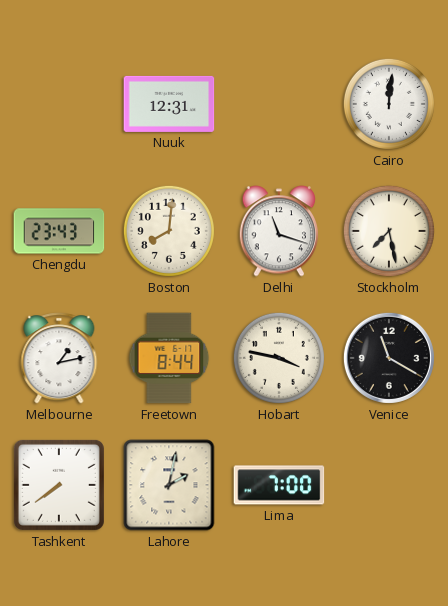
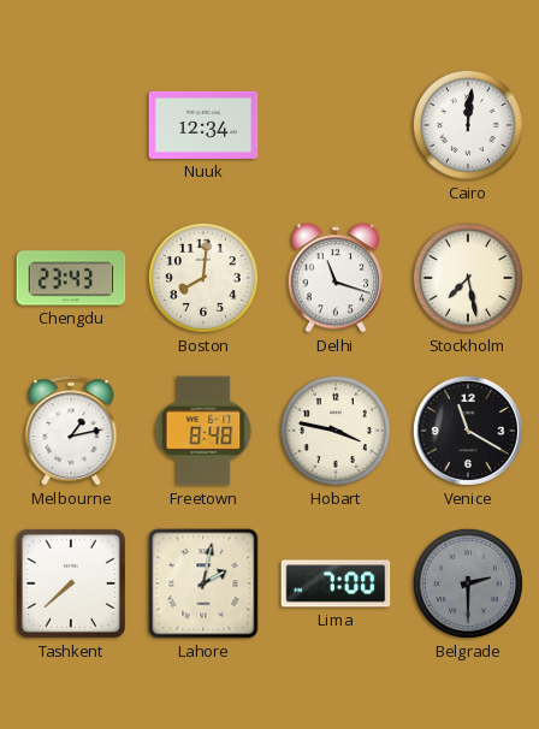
Nuuk: 12:31 -> 12:34
Freetown: 8:44 -> 8:48
Tashkent: 7:39 -> 7:38
Belgrade: none -> 2:30
